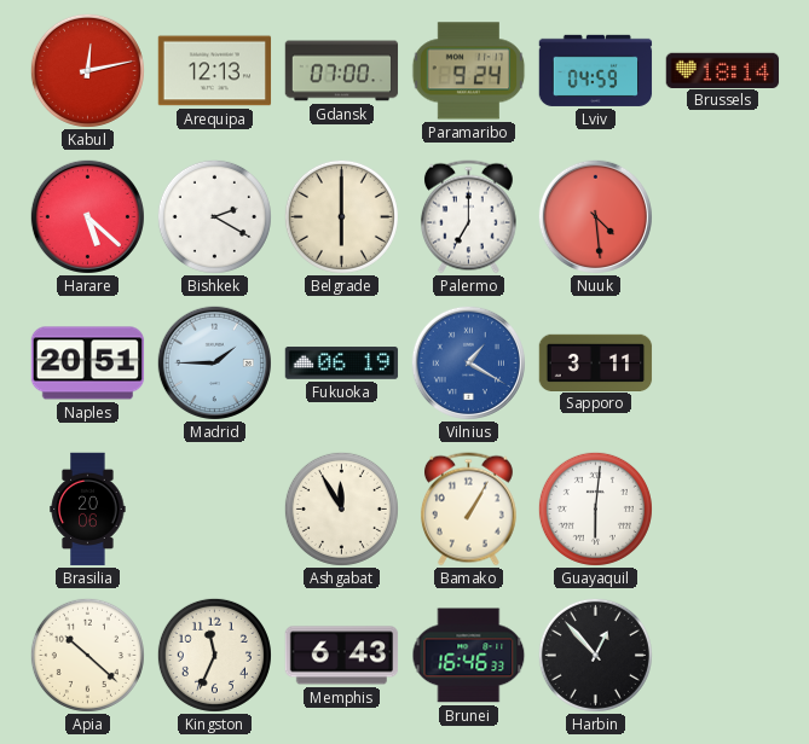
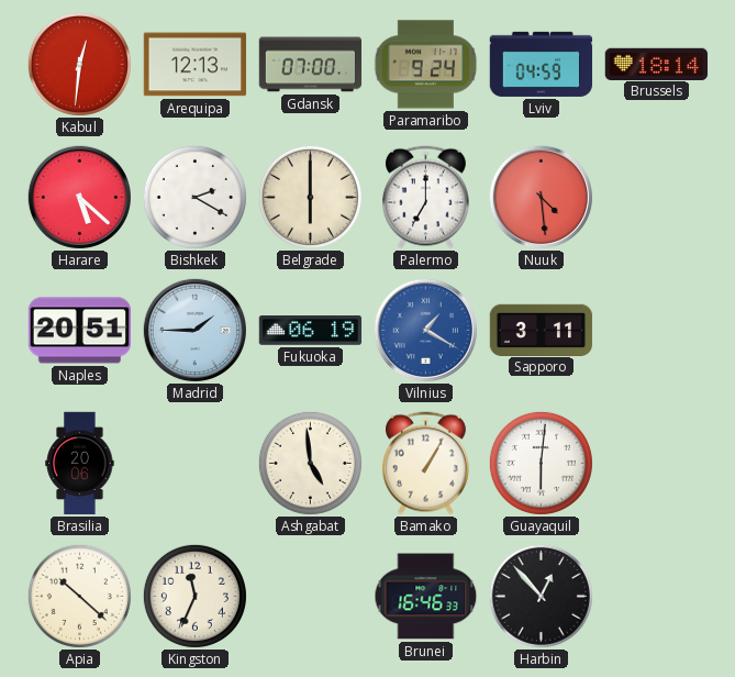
Kabul: 12:13 -> 12:31
Ashgabat: 11:55 -> 4:59
Memphis: 6:43 -> none
